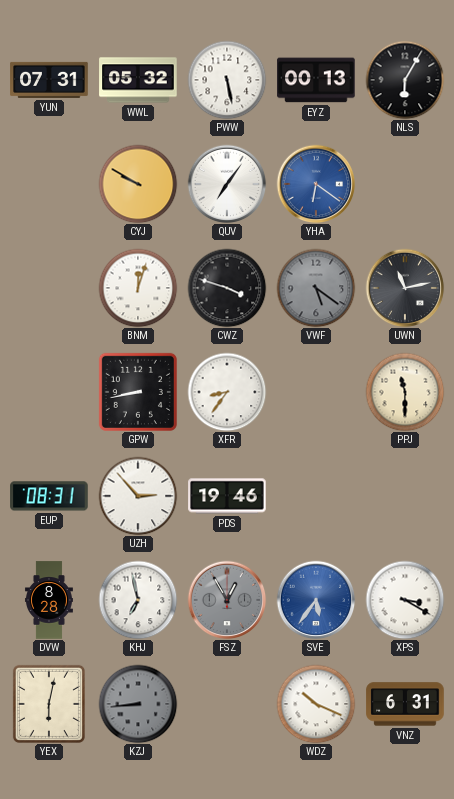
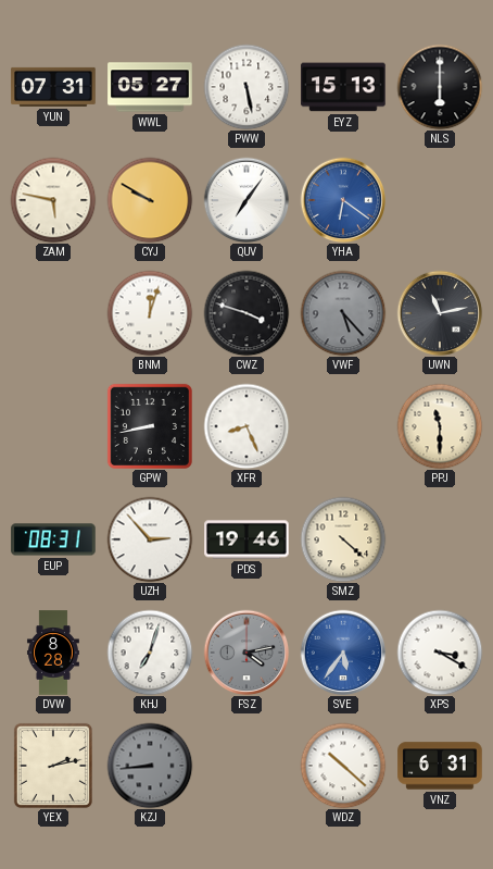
WWL: 05:32 -> 05:27
EYZ: 00:13 -> 15:13
NLS: 6:05 -> 6:00
ZAM: none -> 5:47
VWF: 5:21 -> 5:23
XFR: 8:36 -> 8:26
SMZ: none -> 4:22
KHJ: 6:58 -> 7:03
FSZ: 12:55 -> 4:13
YEX: 6:02 -> 2:13
WDZ: 10:19 -> 10:22
